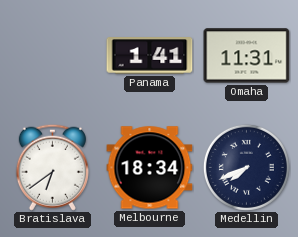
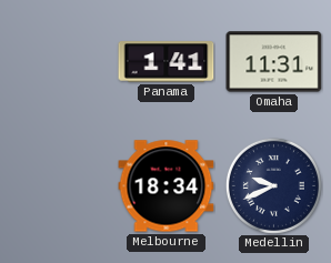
Bratislava: 6:39 -> none
Medellin: 7:41 -> 9:41
